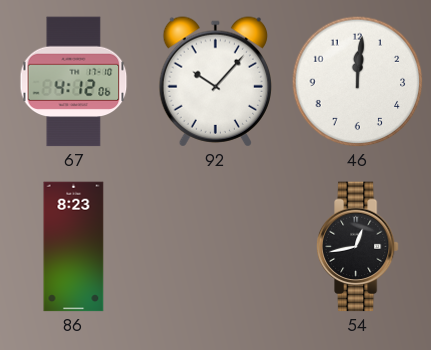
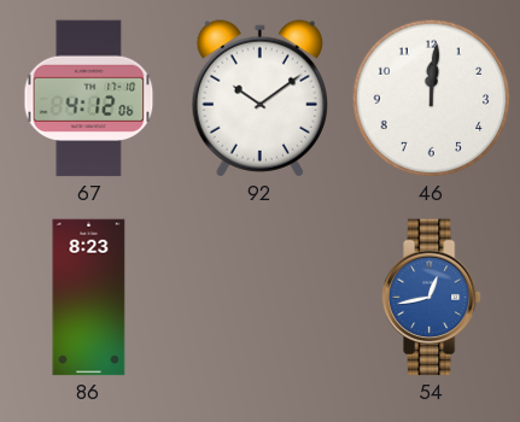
92: 10:07 -> 10:09
54 dial: black -> blue
